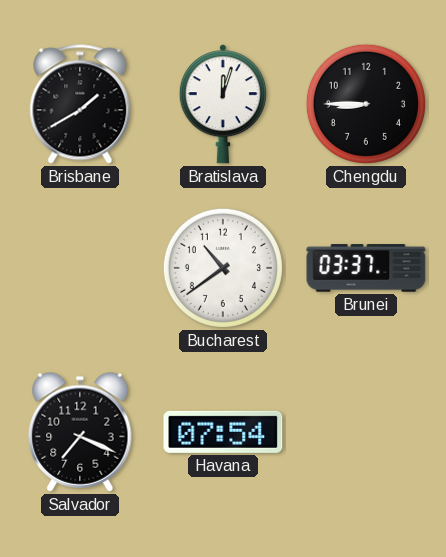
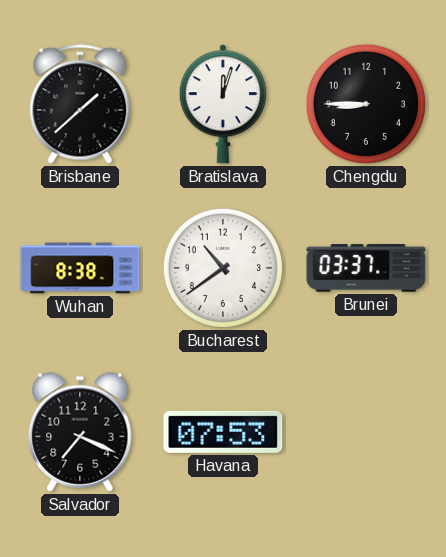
Brisbane: 1:40 -> 1:38
Wuhan: none -> 8:38
Havana: 07:54 -> 07:53
